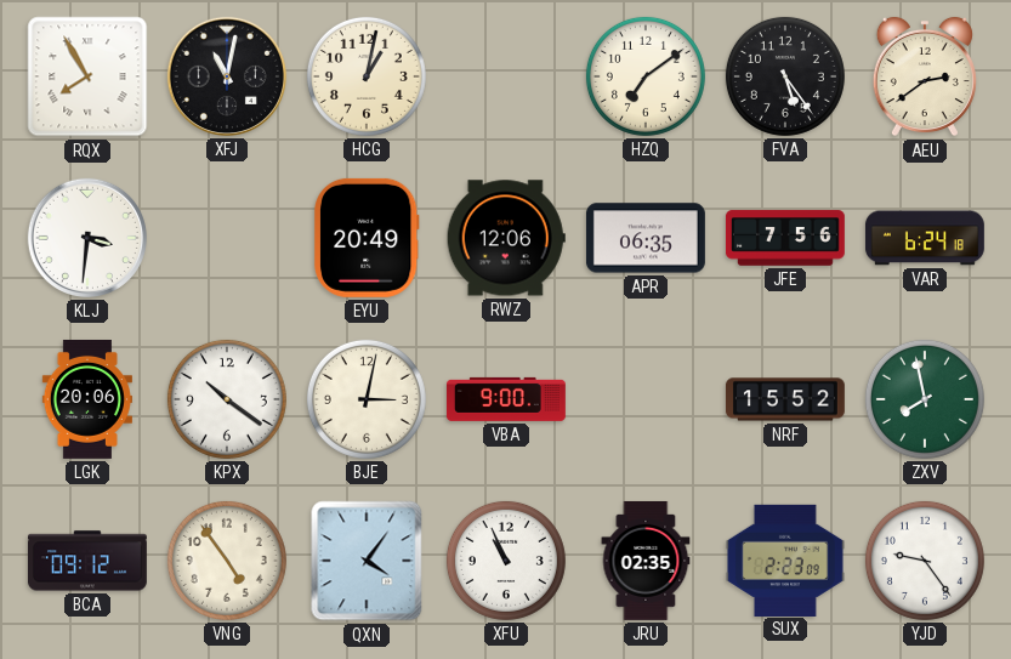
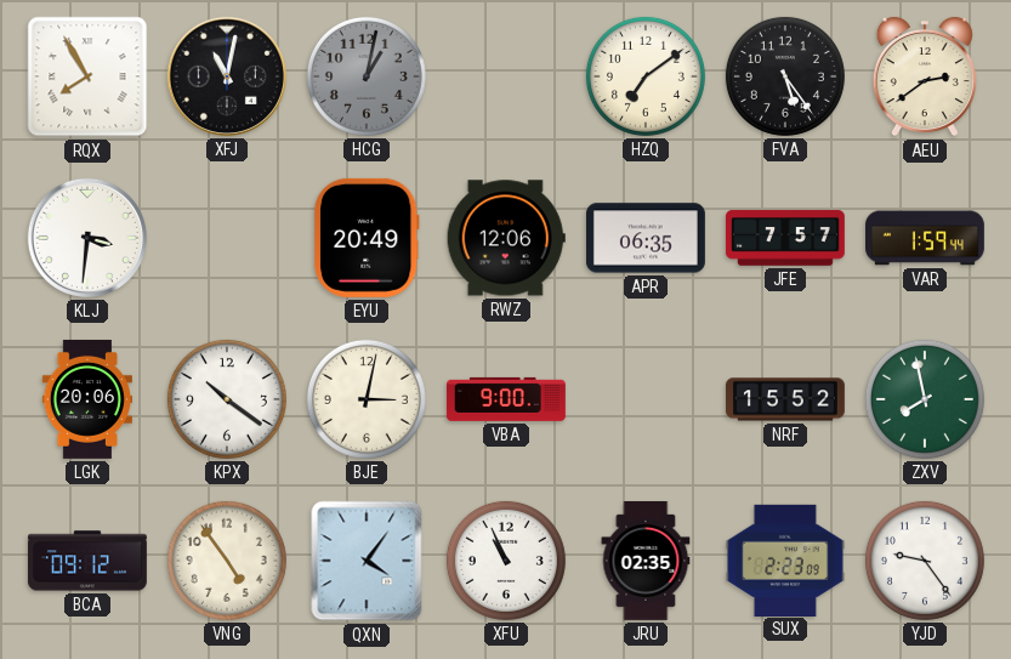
HCG dial: cream -> grey
JFE: 7:56 -> 7:57
VAR: 6:24 -> 1:59
